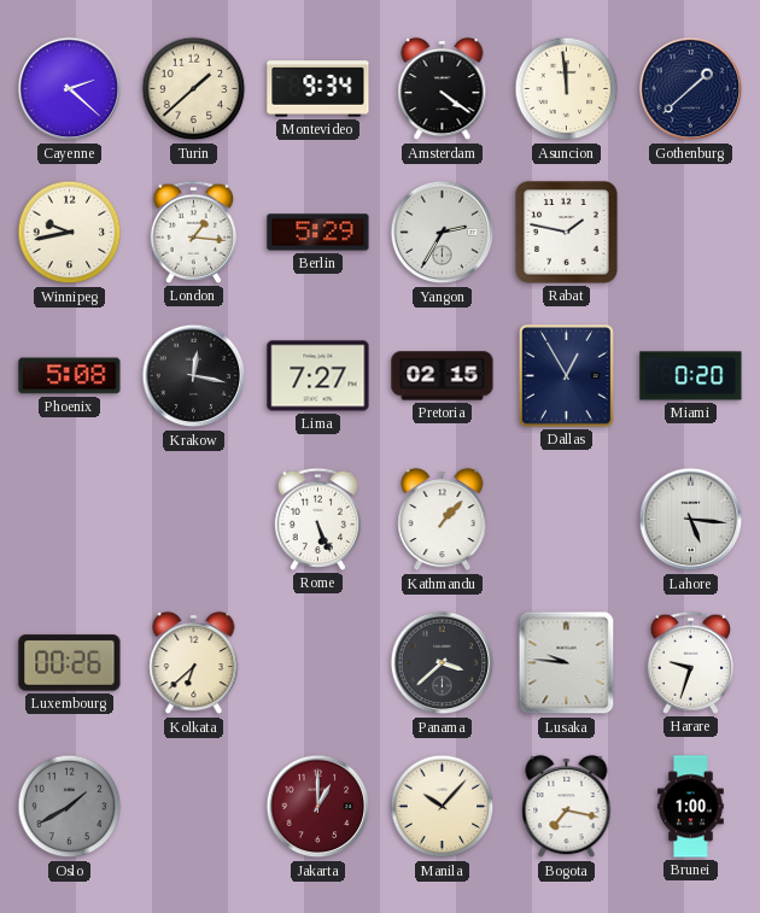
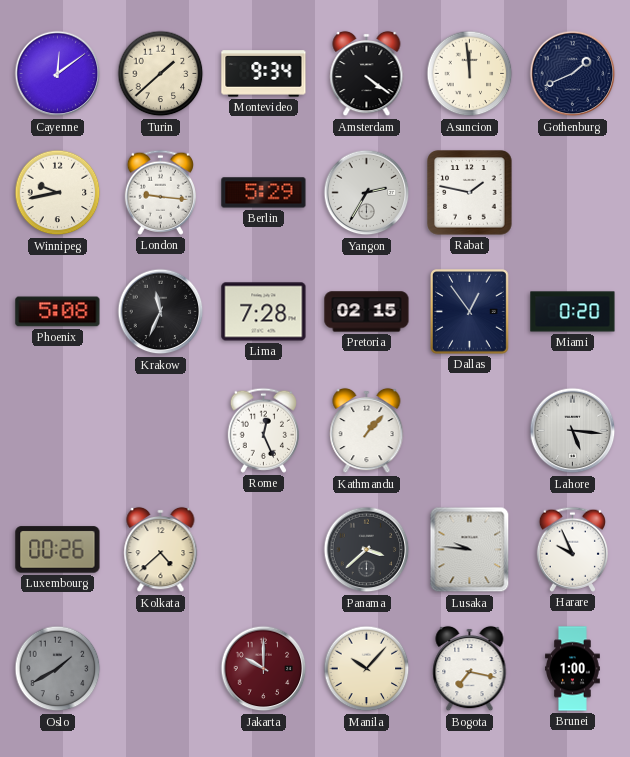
Cayenne: 2:22 -> 12:09
Gothenburg: 1:38 -> 1:41
London: 1:16 -> 9:16
Krakow: 12:17 -> 11:34
Lima: 7:27 -> 7:28
Dallas: 12:55 -> 12:54
Rome: 5:26 -> 12:26
Kolkata: 6:38 -> 4:38
Harare: 9:33 -> 9:56
Jakarta: 1:00 -> 10:00
